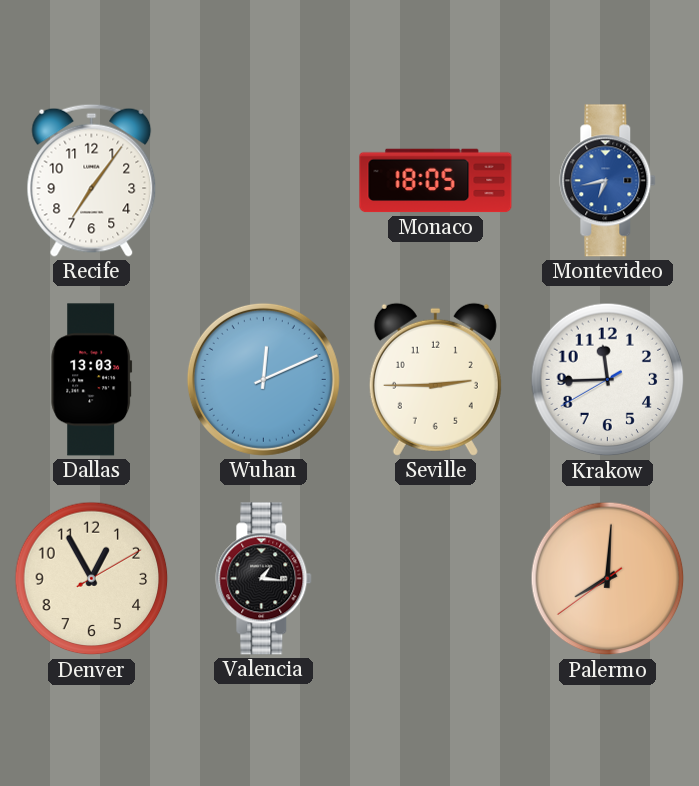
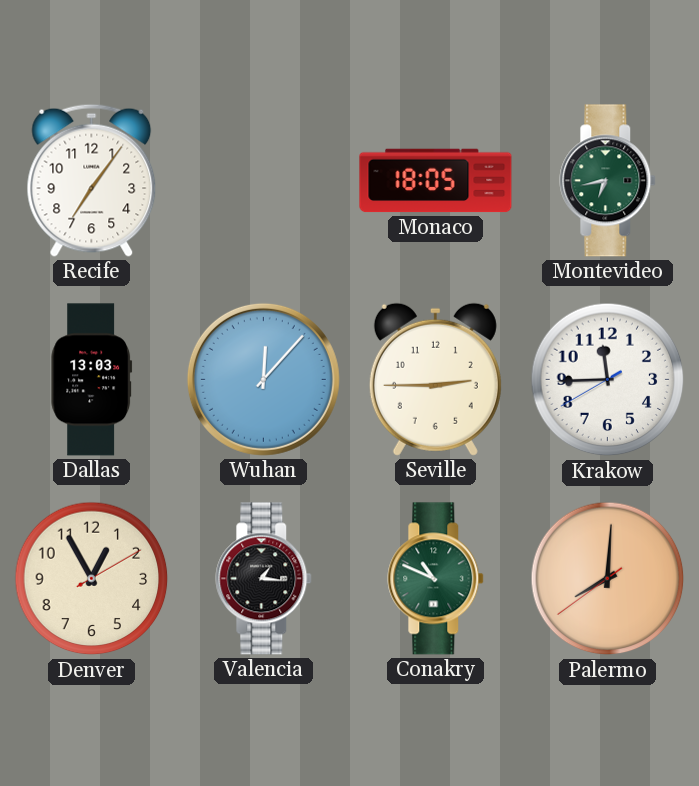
Montevideo dial: blue -> green
Wuhan: 12:11 -> 12:07
Conakry: none -> 10:49
